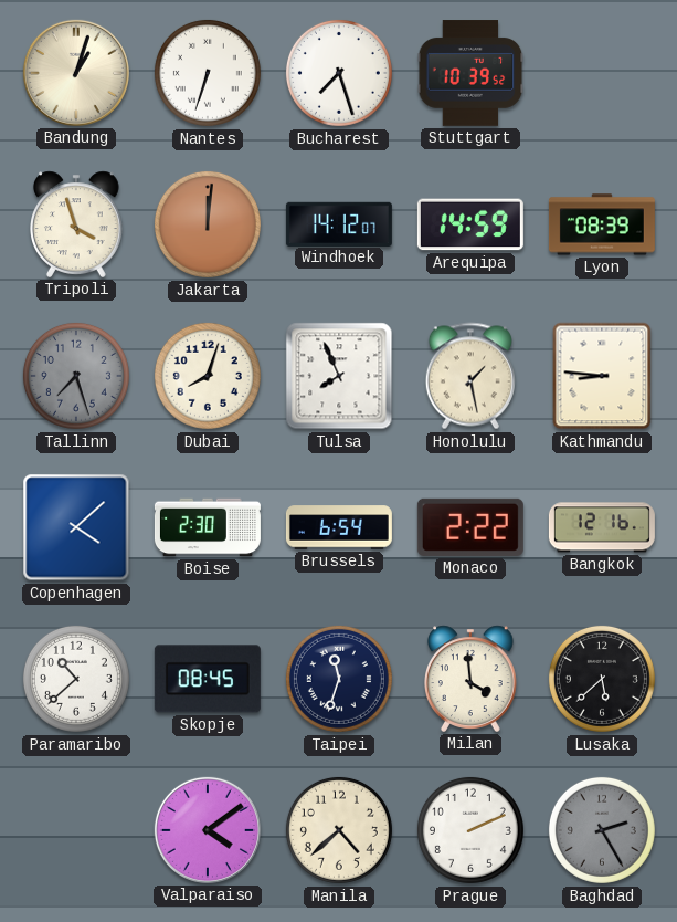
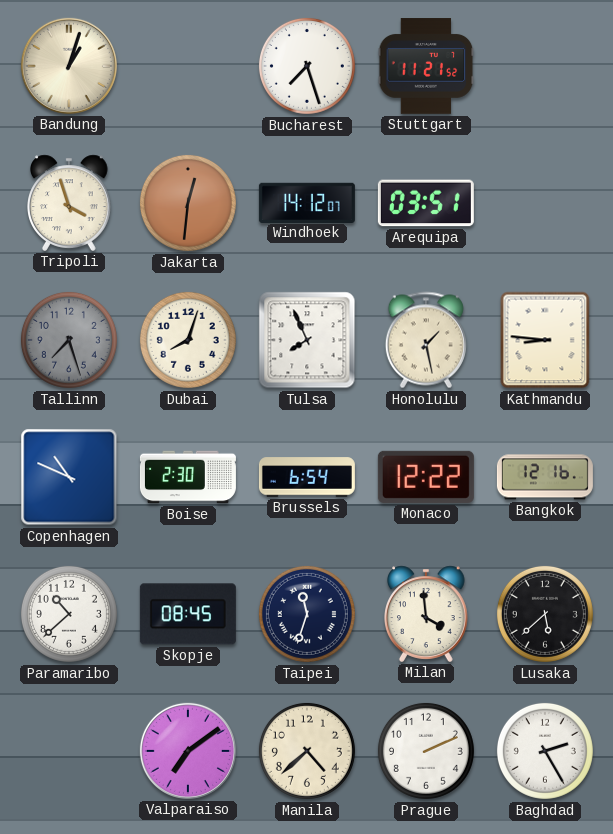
Nantes: 6:33 -> none
Stuttgart: 10:39 -> 11:21
Jakarta: 12:01 -> 12:31
Arequipa: 14:59 -> 03:51
Lyon: 08:39 -> none
Copenhagen: 4:08 -> 10:49
Monaco: 2:22 -> 12:22
Valparaiso: 4:09 -> 7:09
Baghdad dial: grey -> white
